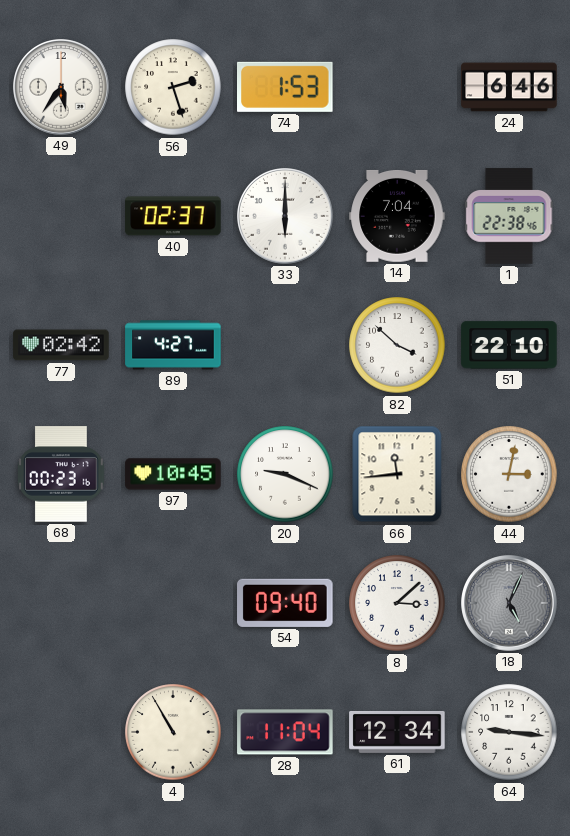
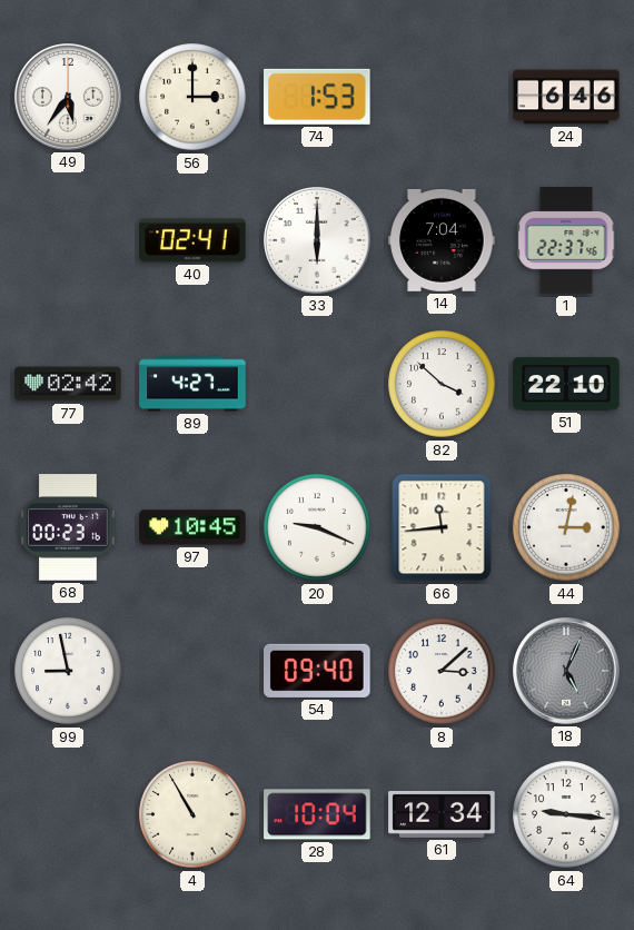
56: 2:27 -> 3:00
40: 02:37 -> 02:41
1: 22:38 -> 22:37
99: none -> 8:58
28: 11:04 -> 10:04
